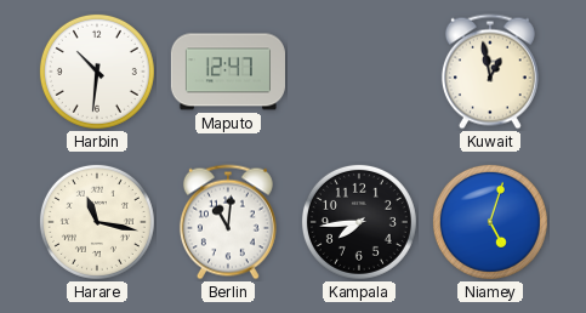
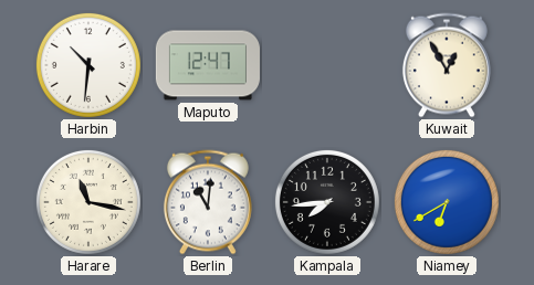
Kuwait: 12:58 -> 12:55
Niamey: 5:03 -> 6:40
